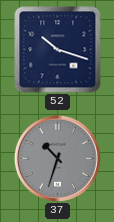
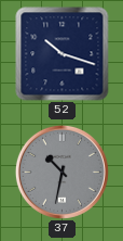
37: 10:33 -> 10:32
